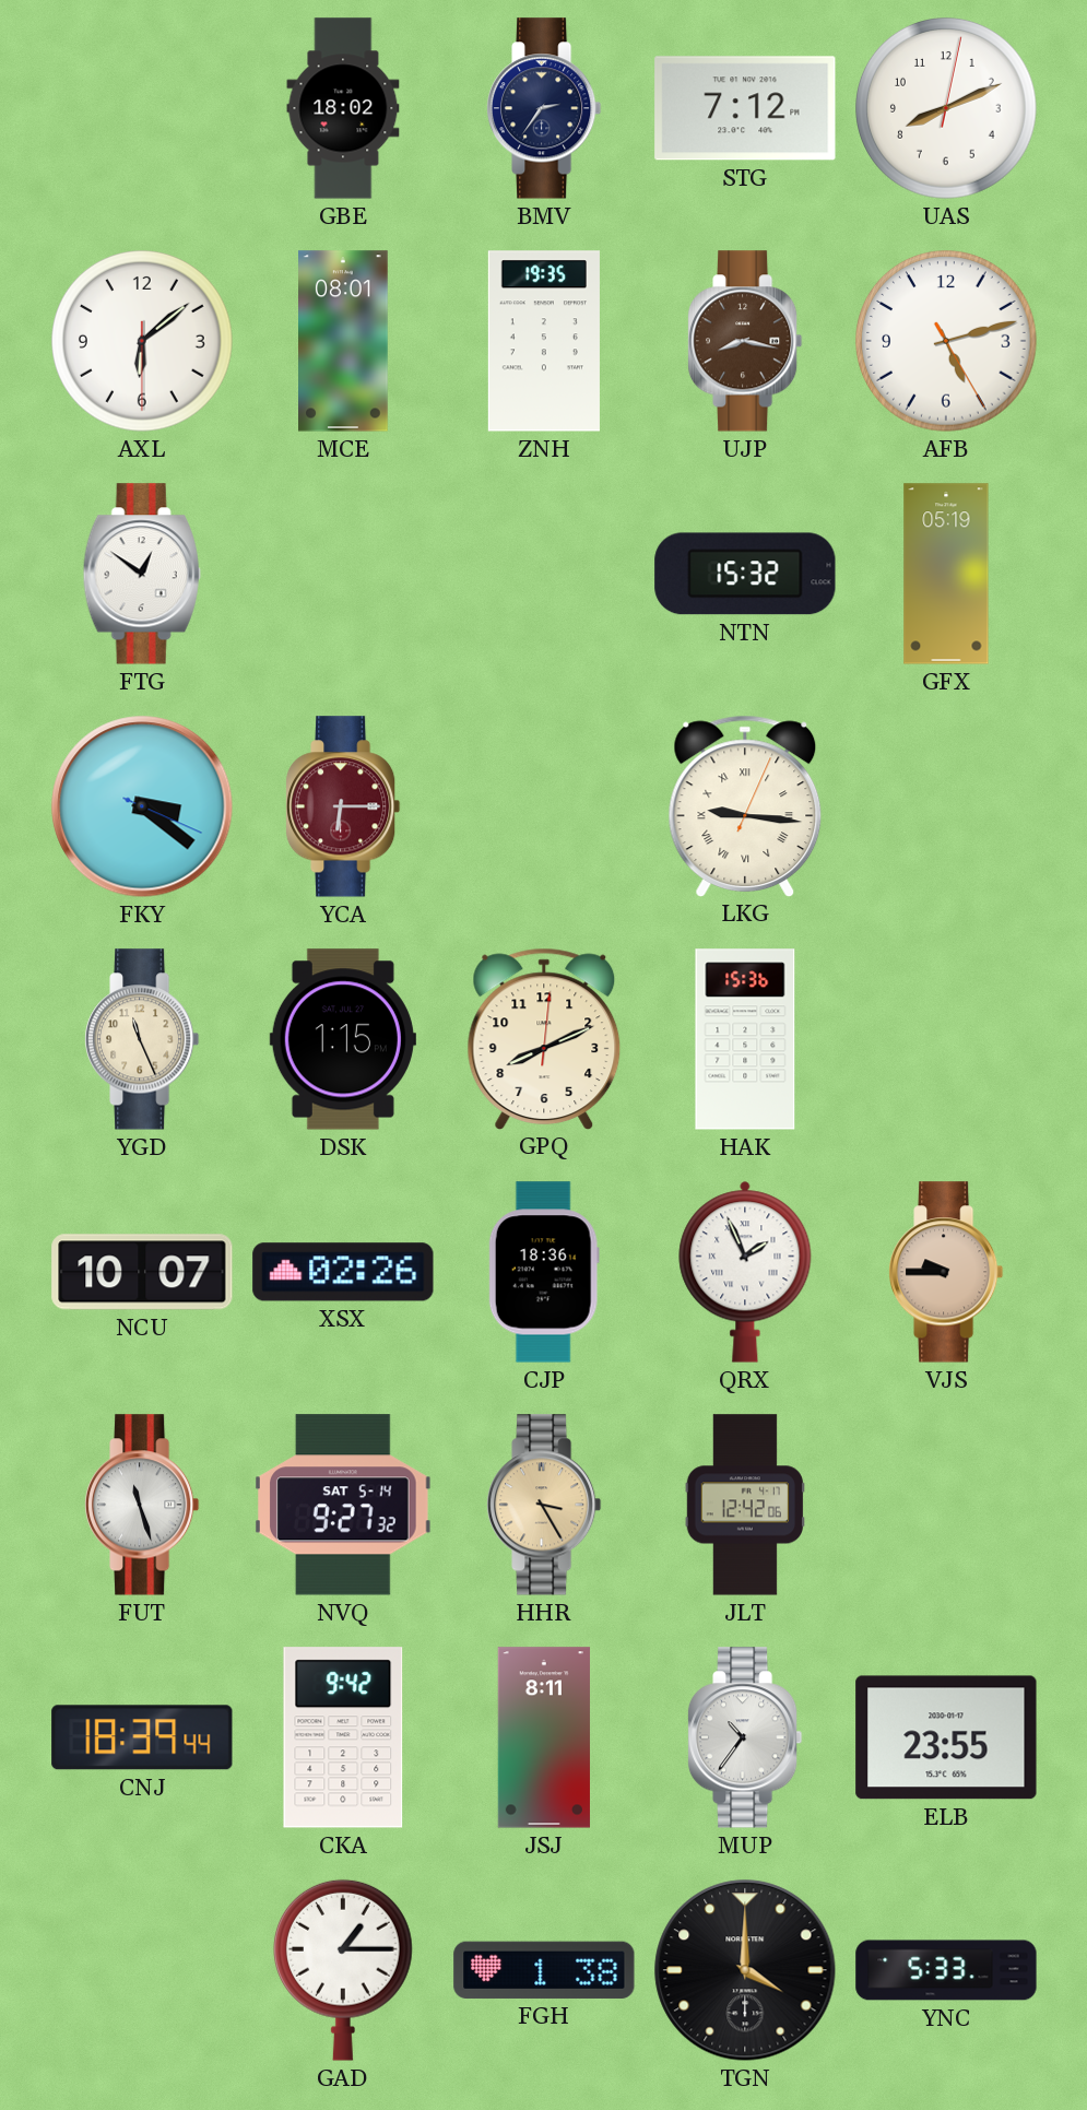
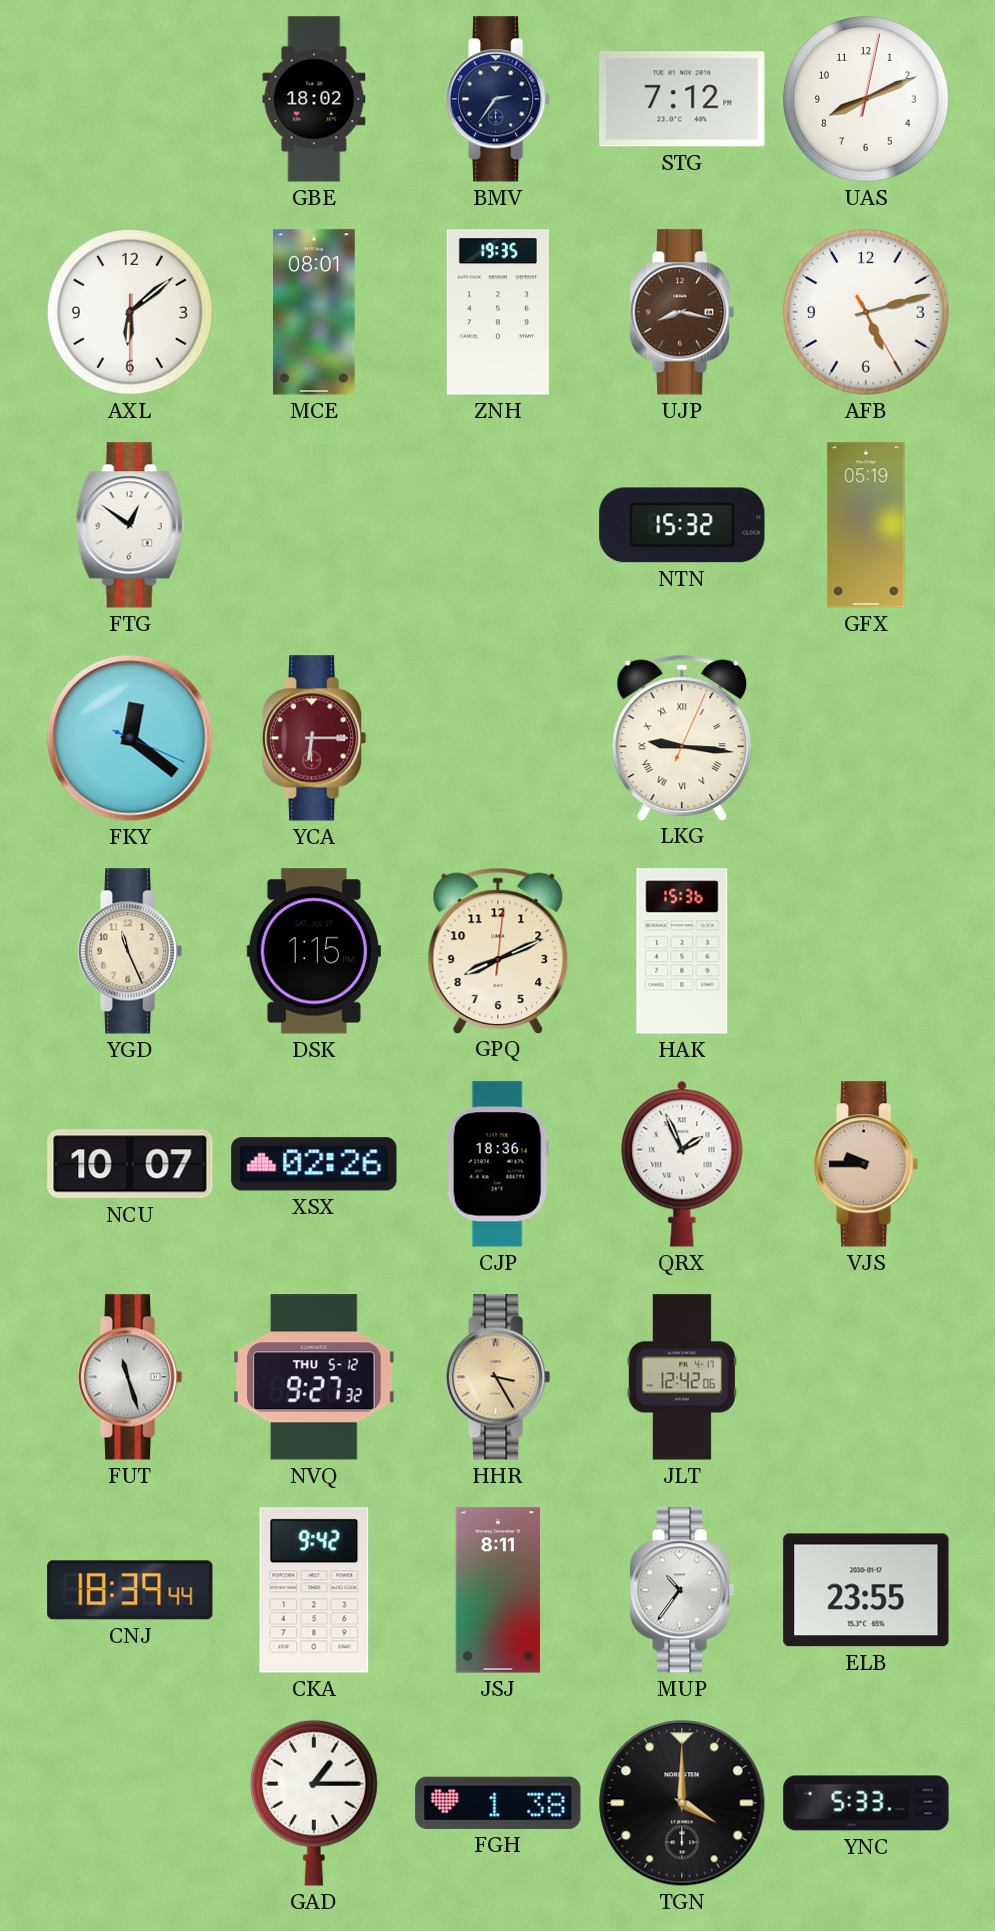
FKY: 3:21 -> 12:21
NVQ date: SAT 5-14 -> THU 5-12
